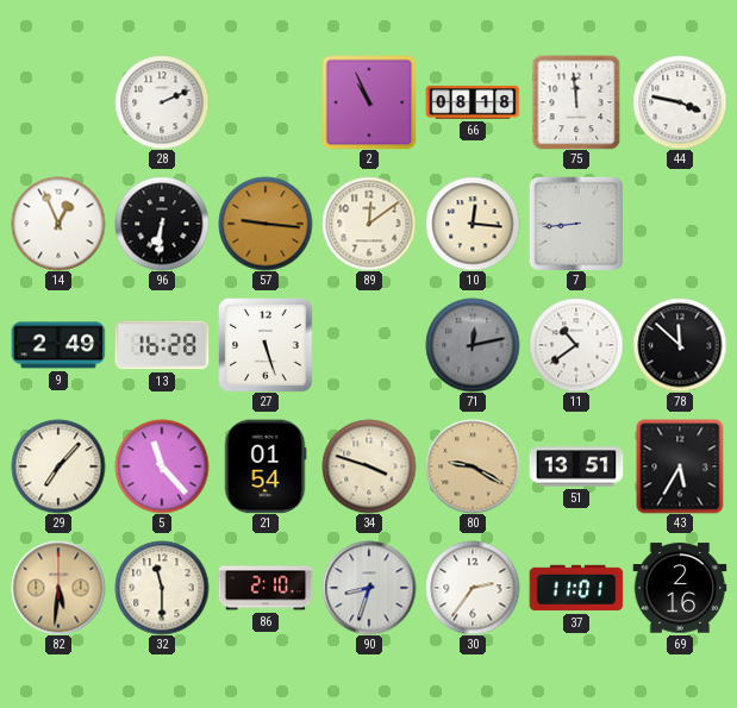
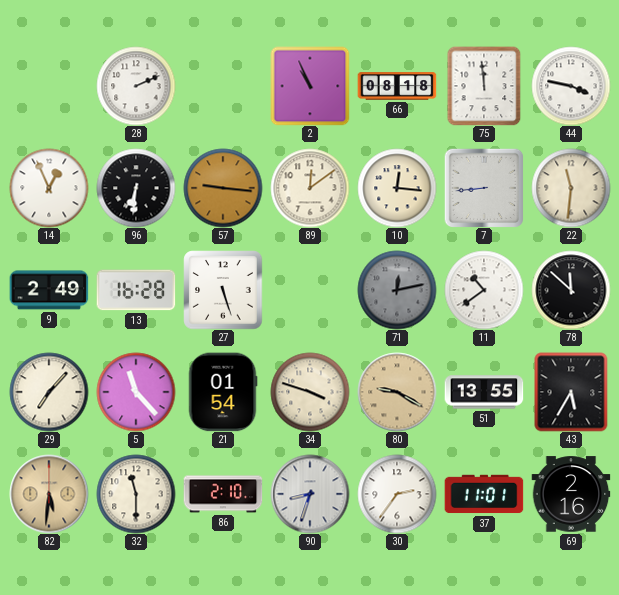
22: none -> 11:31
51: 13:51 -> 13:55
